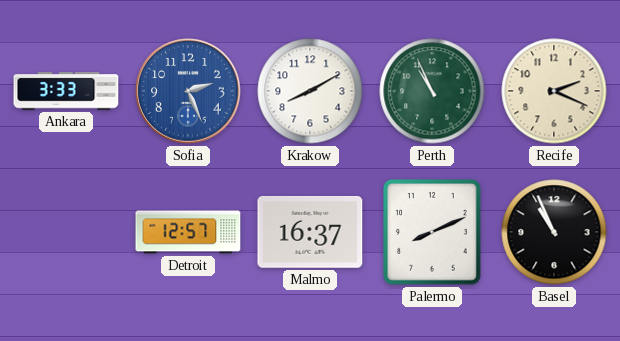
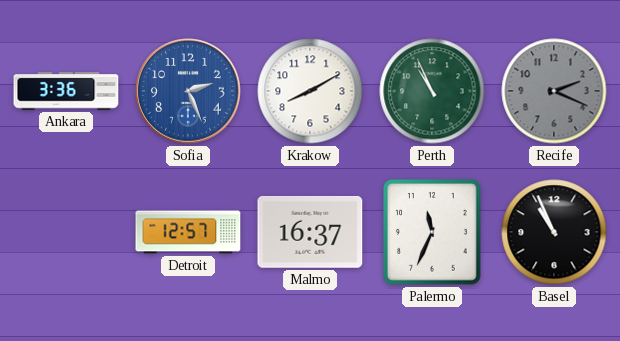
Ankara: 3:33 -> 3:36
Recife dial: cream -> grey
Palermo: 8:11 -> 11:34
